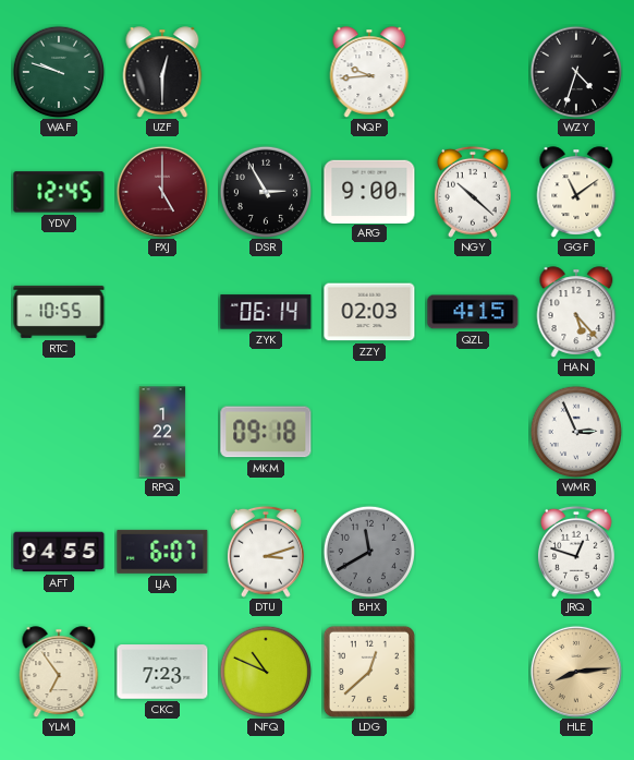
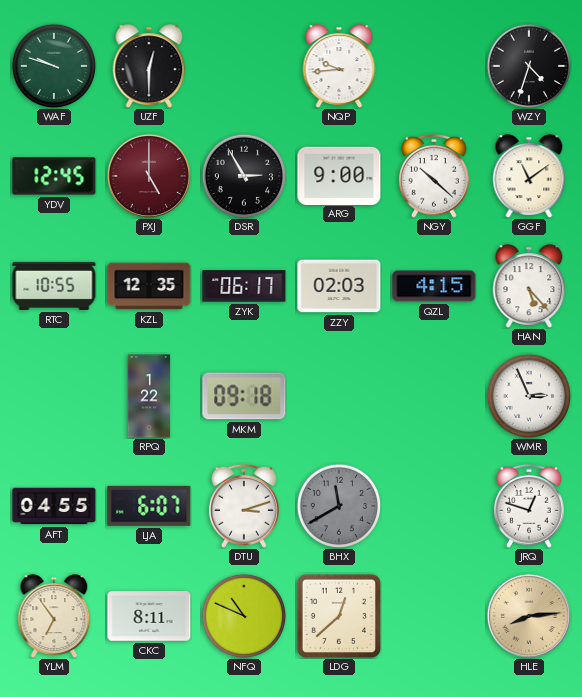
KZL: none -> 12:35
ZYK: 06:14 -> 06:17
CKC: 7:23 -> 8:11
